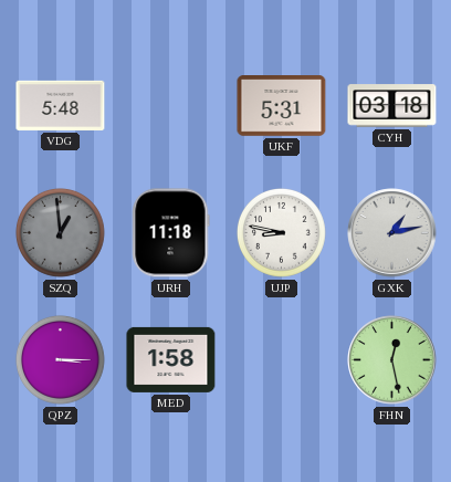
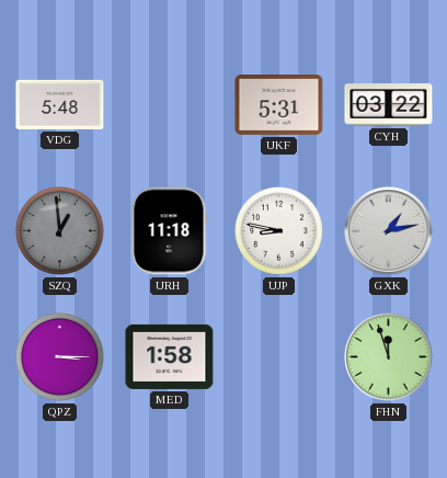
CYH: 03:18 -> 03:22
FHN: 12:28 -> 11:57
